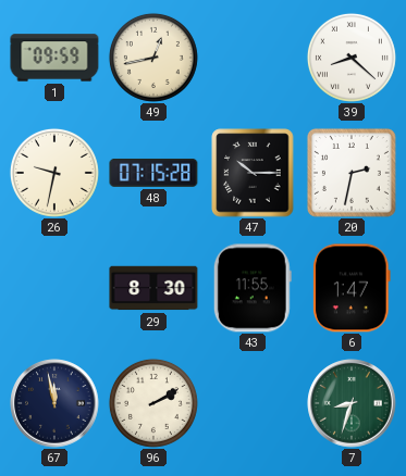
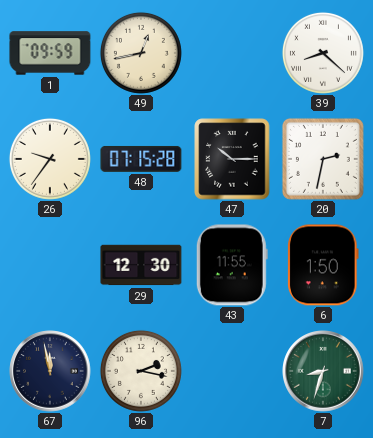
26: 9:32 -> 9:36
29: 8:30 -> 12:30
6: 1:47 -> 1:50
96: 2:10 -> 2:17
